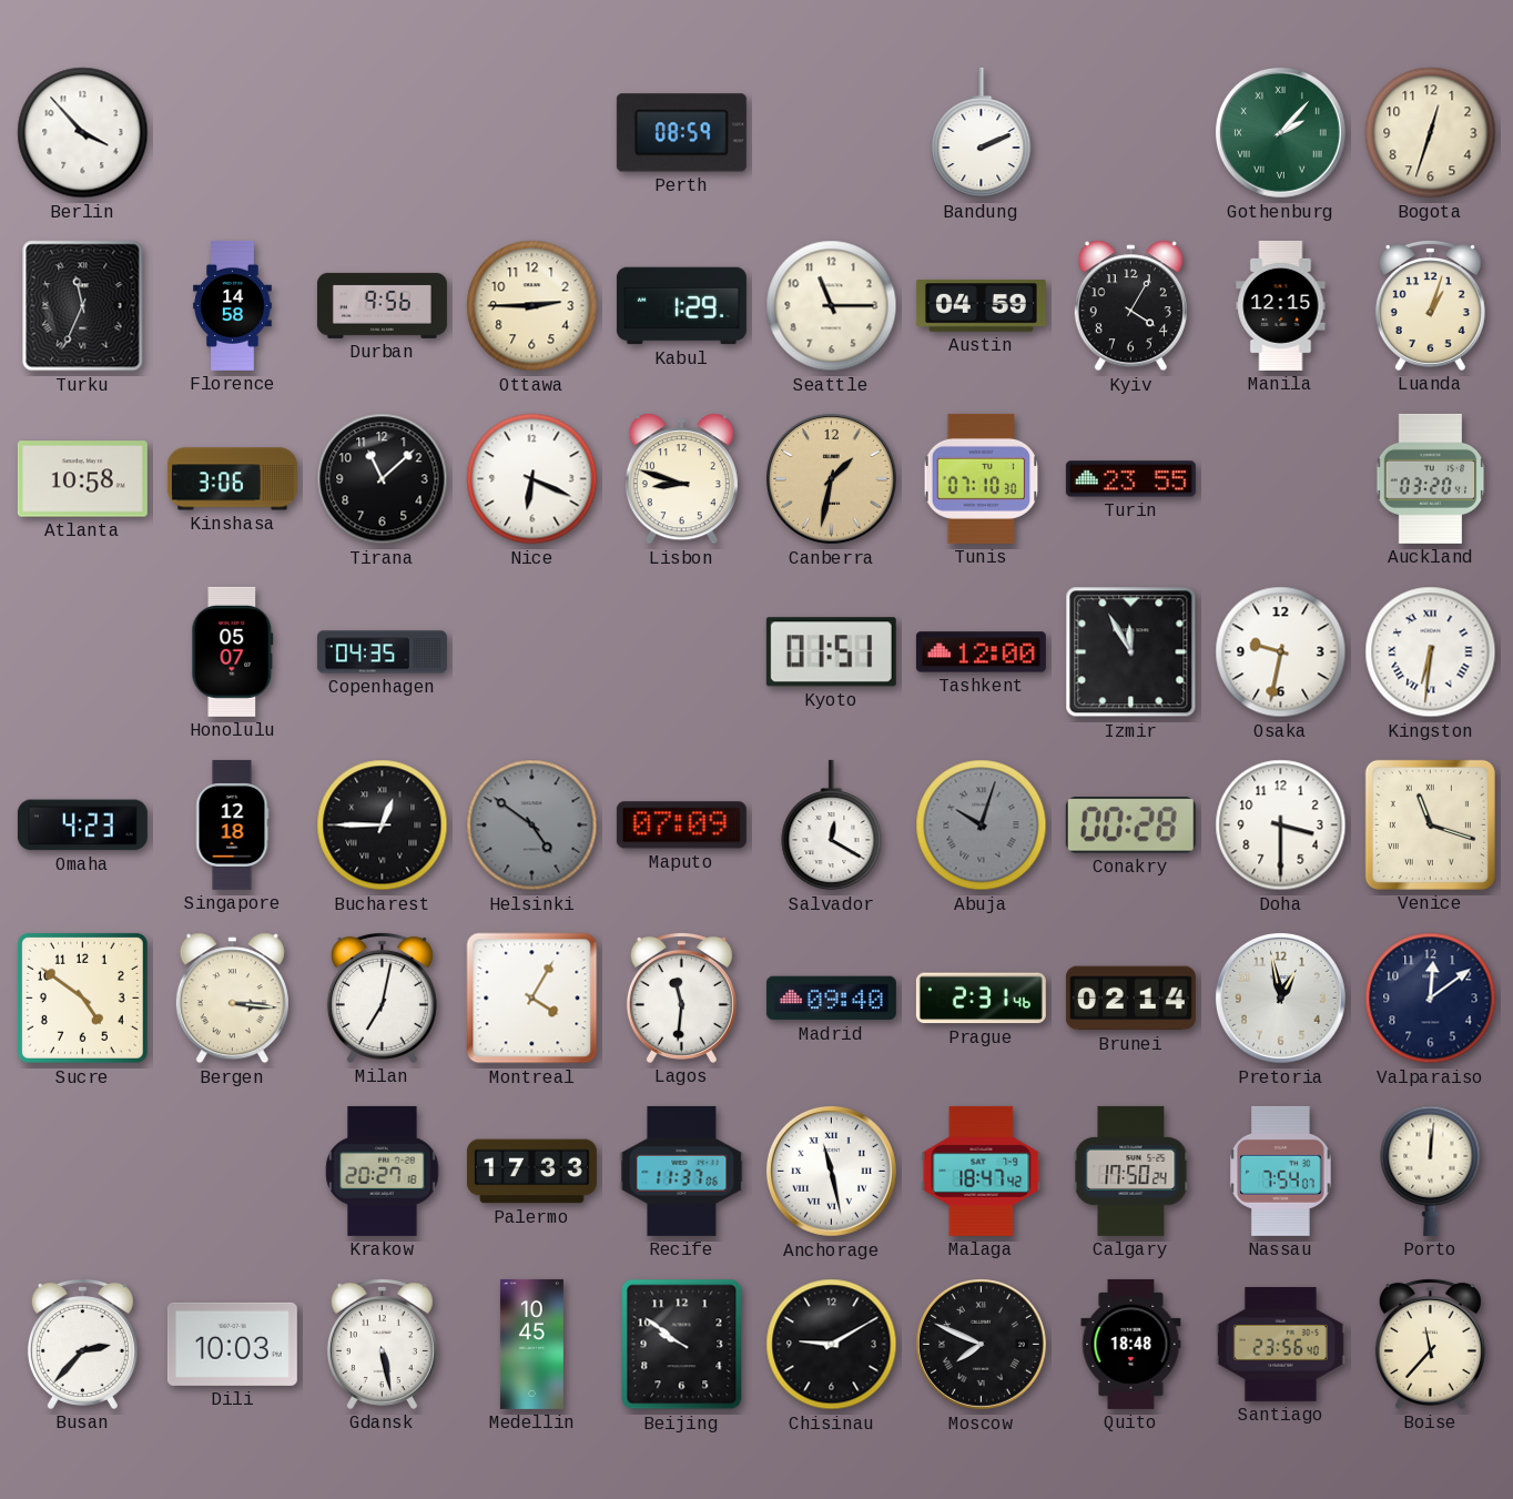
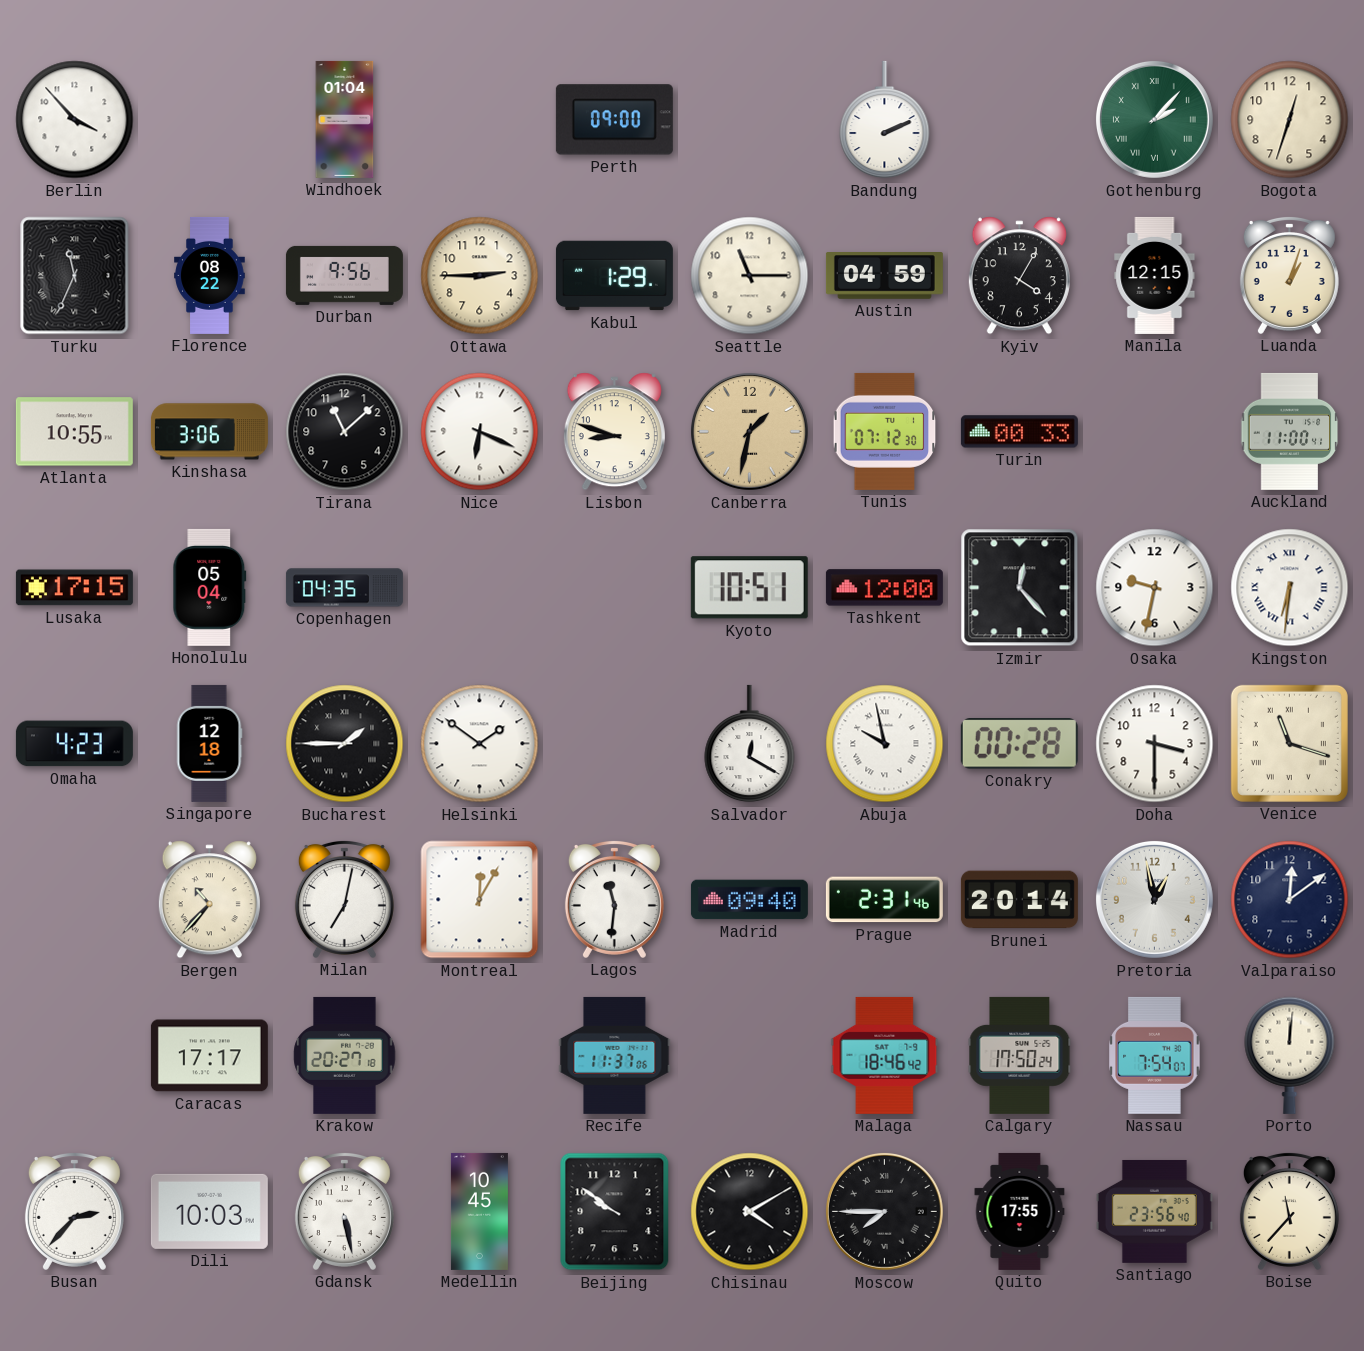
Windhoek: none -> 01:04
Perth: 08:59 -> 09:00
Florence: 14:58 -> 08:22
Atlanta: 10:58 -> 10:55
Tunis: 07:10 -> 07:12
Turin: 23:55 -> 00:33
Auckland: 03:20 -> 11:00
Lusaka: none -> 17:15
Honolulu: 05:07 -> 05:04
Kyoto: 01:51 -> 10:51
Izmir: 11:55 -> 12:23
Bucharest: 12:45 -> 1:45
Helsinki: 4:51 -> 1:51
Helsinki dial: grey -> white
Maputo: 07:09 -> none
Abuja: 10:03 -> 9:58
Abuja dial: grey -> white
Sucre: 4:51 -> none
Bergen: 3:16 -> 10:37
Montreal: 4:05 -> 12:05
Brunei: 02:14 -> 20:14
Caracas: none -> 17:17
Palermo: 17:33 -> none
Anchorage: 11:28 -> none
Malaga: 18:47 -> 18:46
Chisinau: 9:10 -> 4:10
Moscow: 7:49 -> 7:45
Quito: 18:48 -> 17:55
